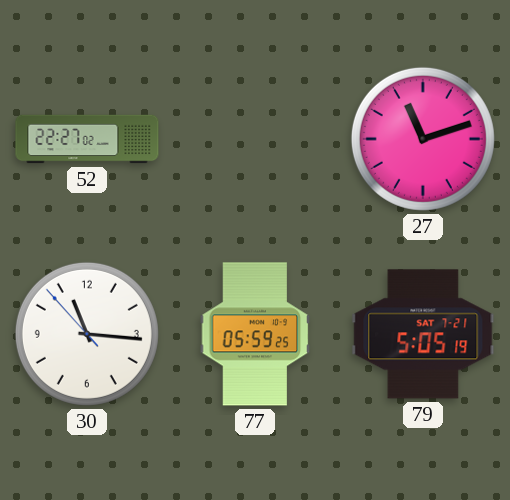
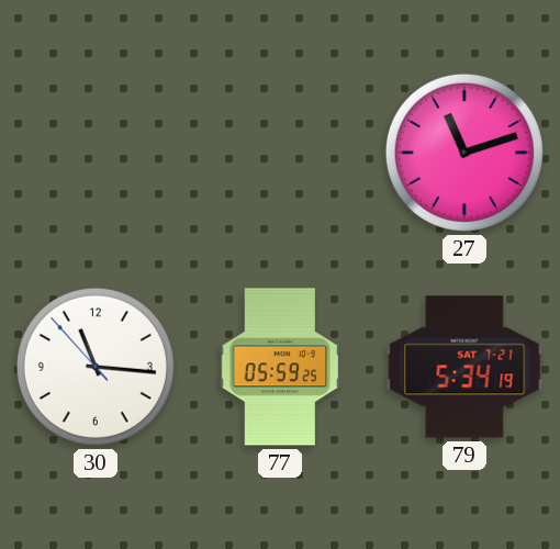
52: 22:27 -> none
79: 5:05 -> 5:34
